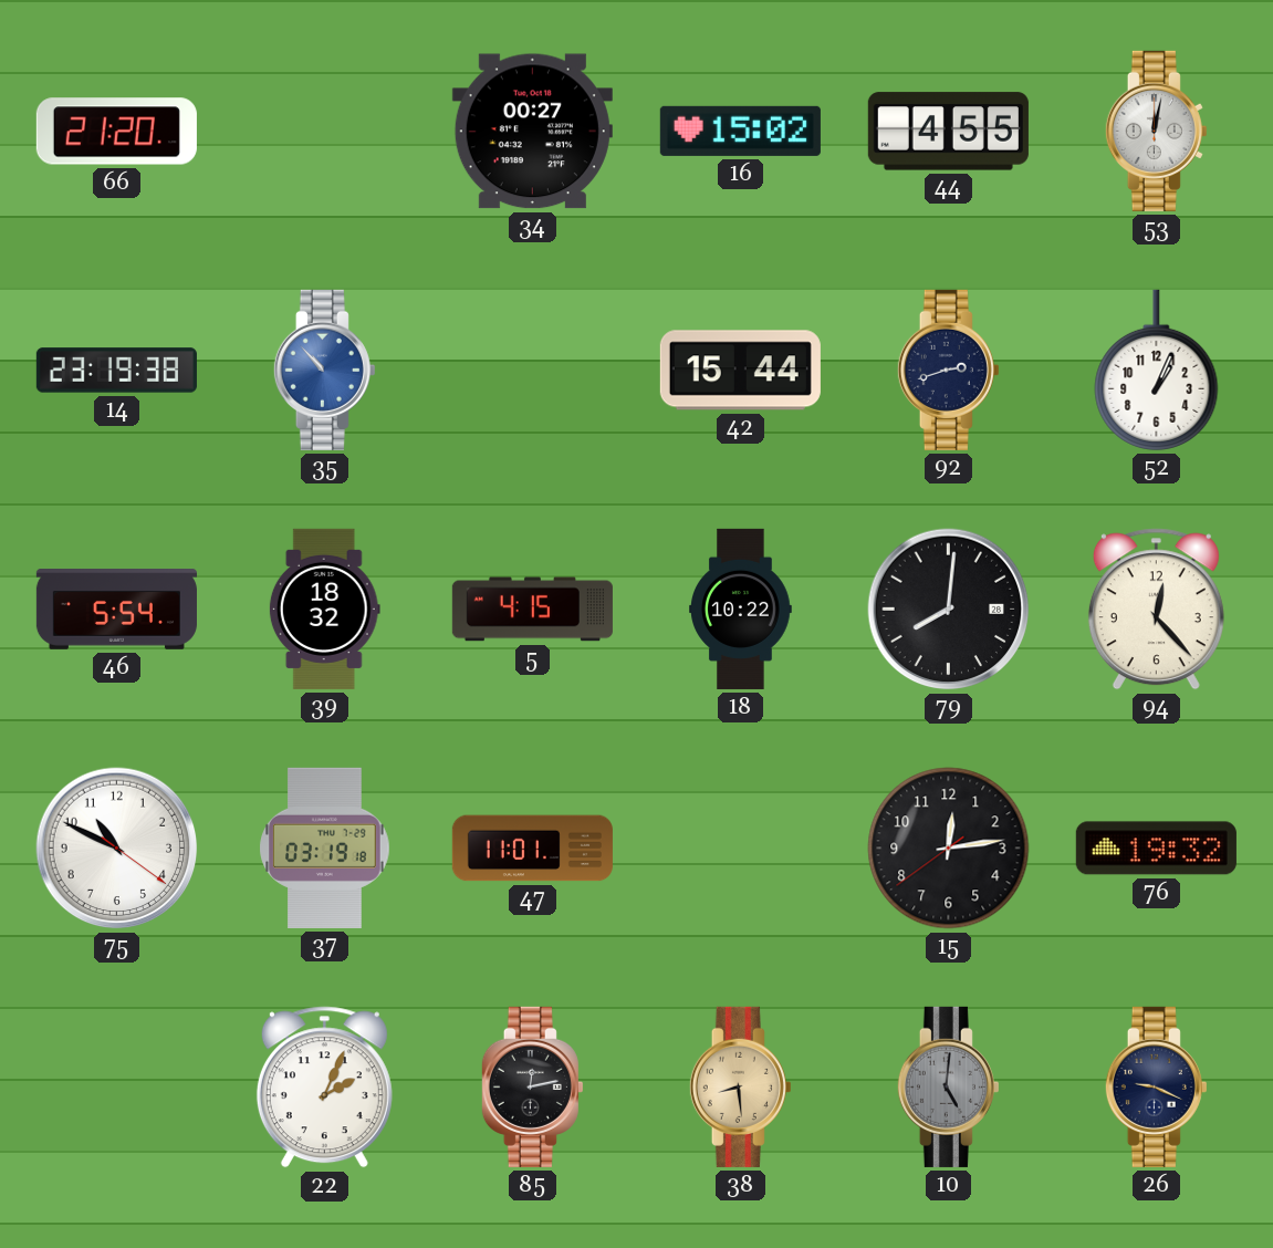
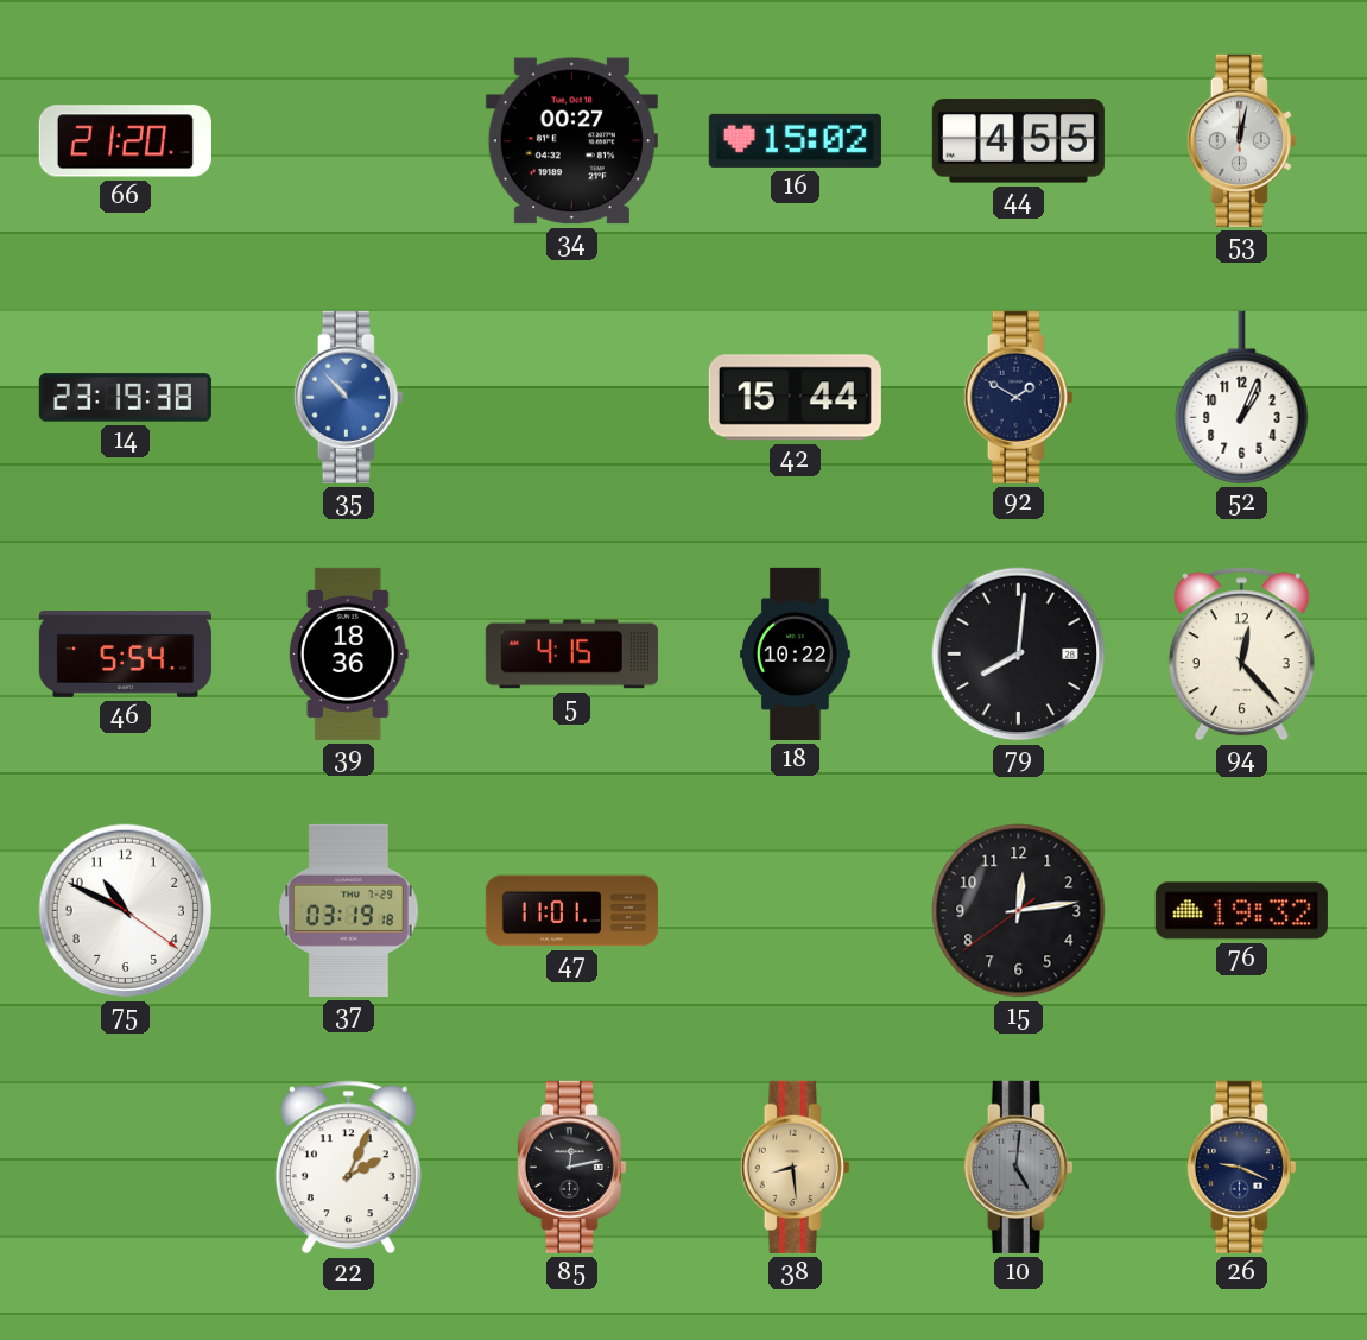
92: 2:42 -> 1:50
39: 18:32 -> 18:36
